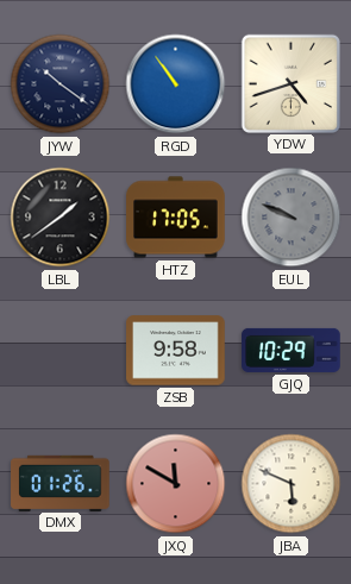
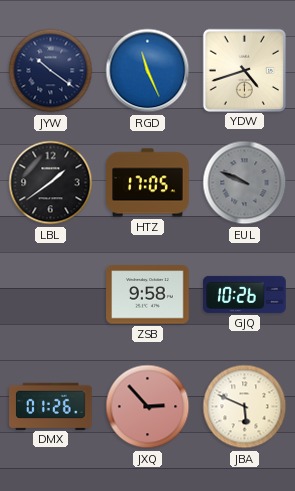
RGD: 10:54 -> 11:26
GJQ: 10:29 -> 10:26
JXQ: 11:50 -> 2:53
